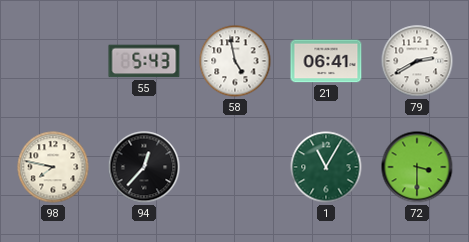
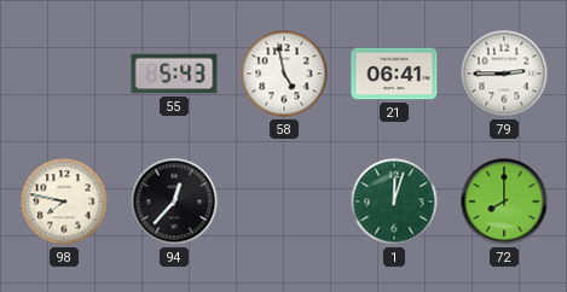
79: 2:40 -> 2:45
1: 11:05 -> 12:03
72: 3:30 -> 8:00
